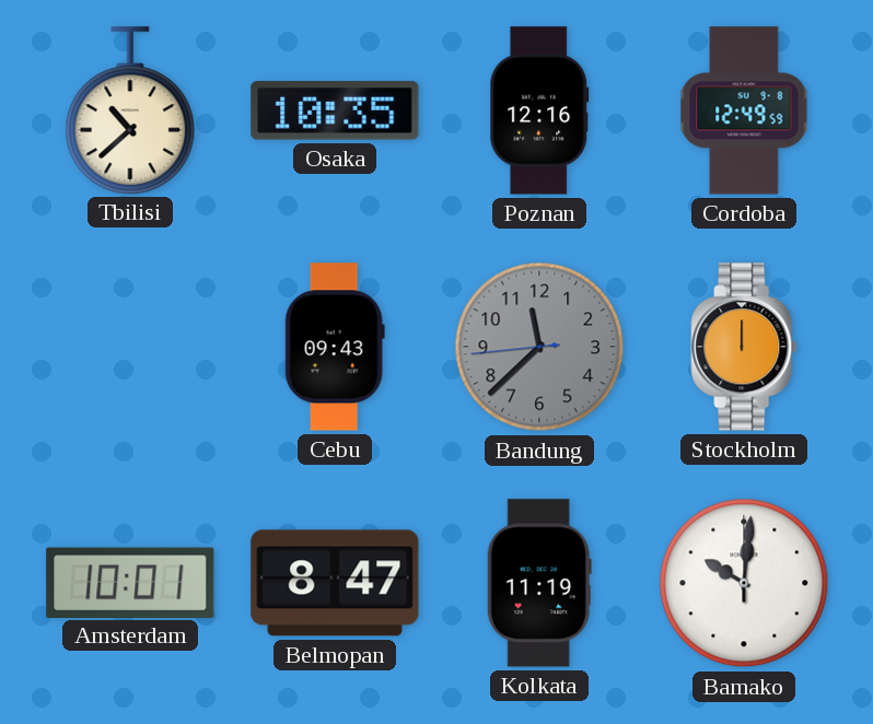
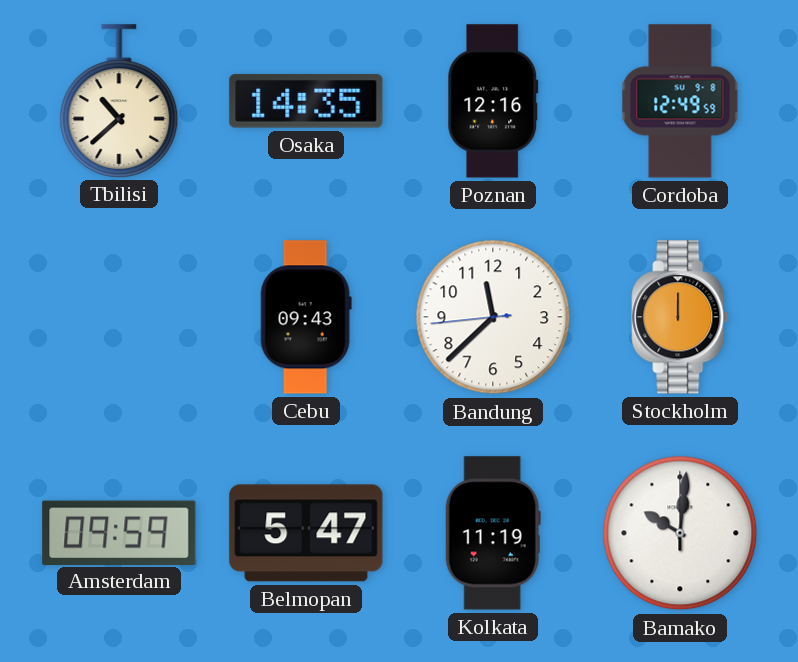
Osaka: 10:35 -> 14:35
Bandung dial: grey -> white
Amsterdam: 10:01 -> 09:59
Belmopan: 8:47 -> 5:47
